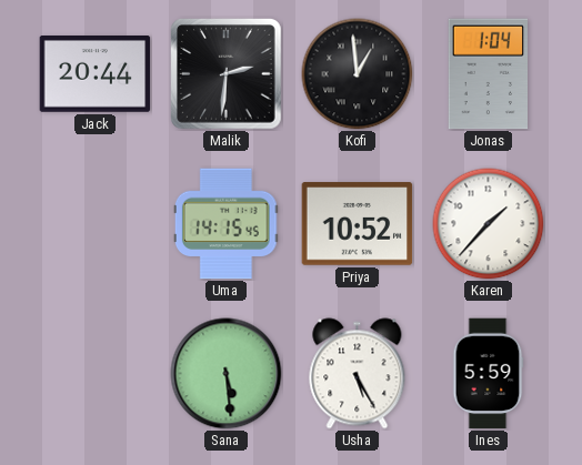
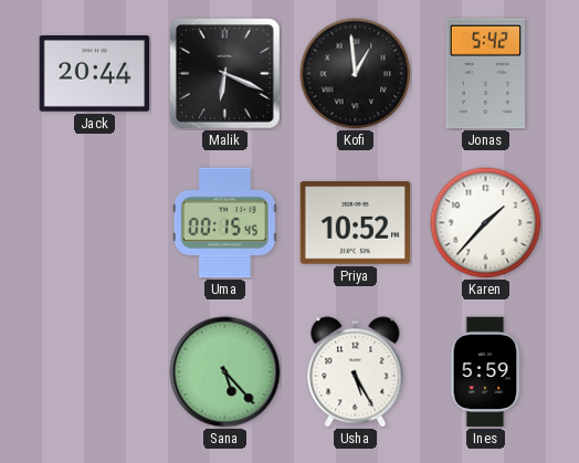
Malik: 2:31 -> 6:19
Jonas: 1:04 -> 5:42
Uma: 14:15 -> 00:15
Sana: 5:29 -> 5:23
